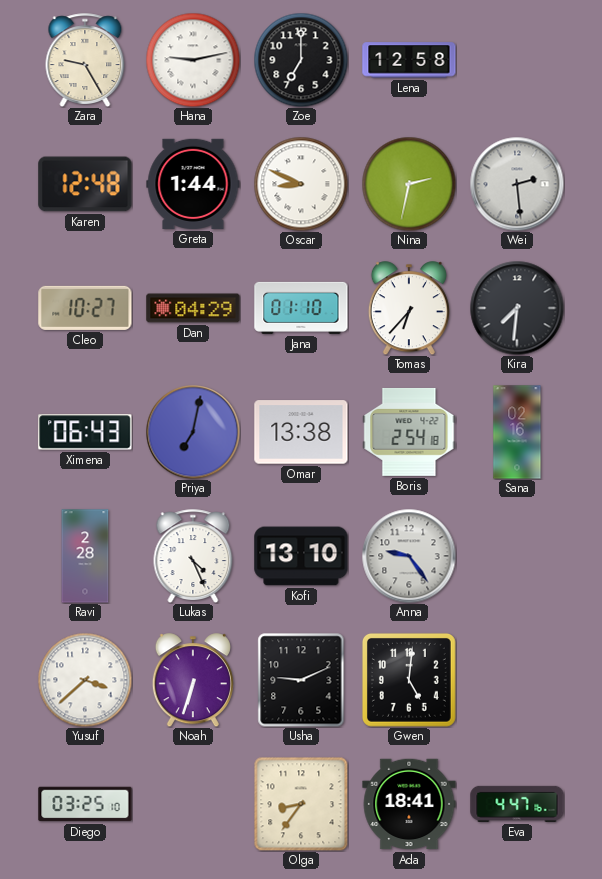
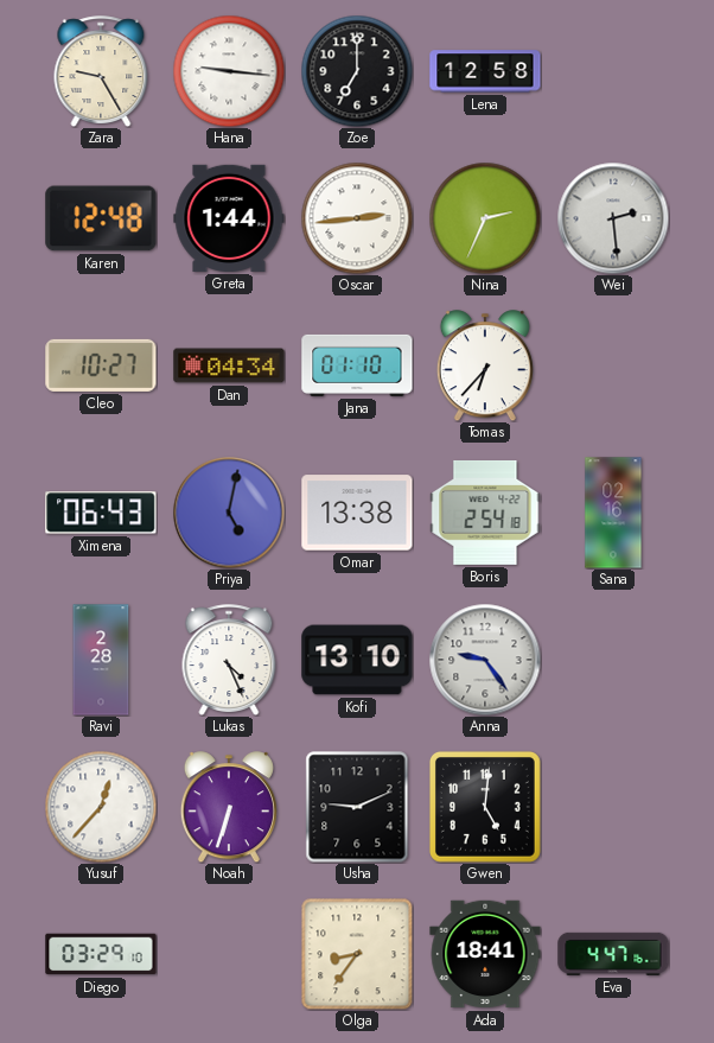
Hana: 9:13 -> 9:16
Oscar: 8:49 -> 2:44
Nina: 2:32 -> 2:34
Dan: 04:29 -> 04:34
Kira: 7:31 -> none
Priya: 7:02 -> 5:02
Yusuf: 3:38 -> 12:37
Diego: 03:25 -> 03:29
